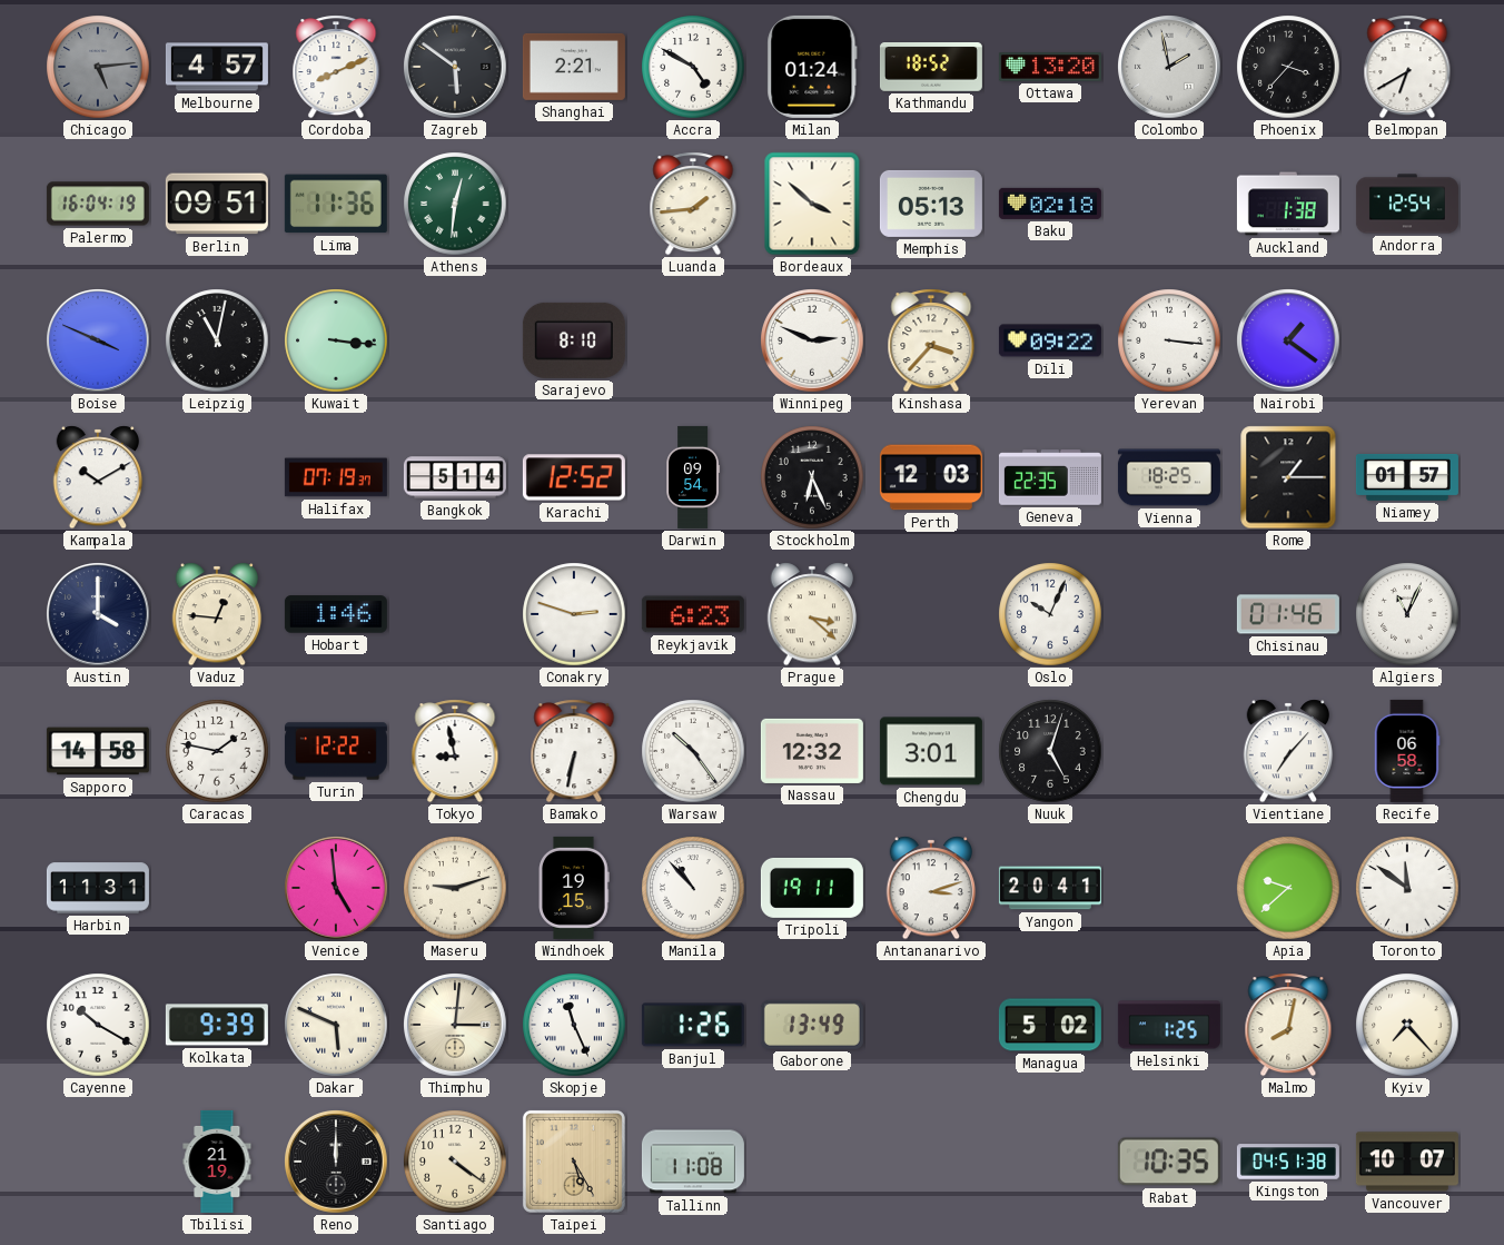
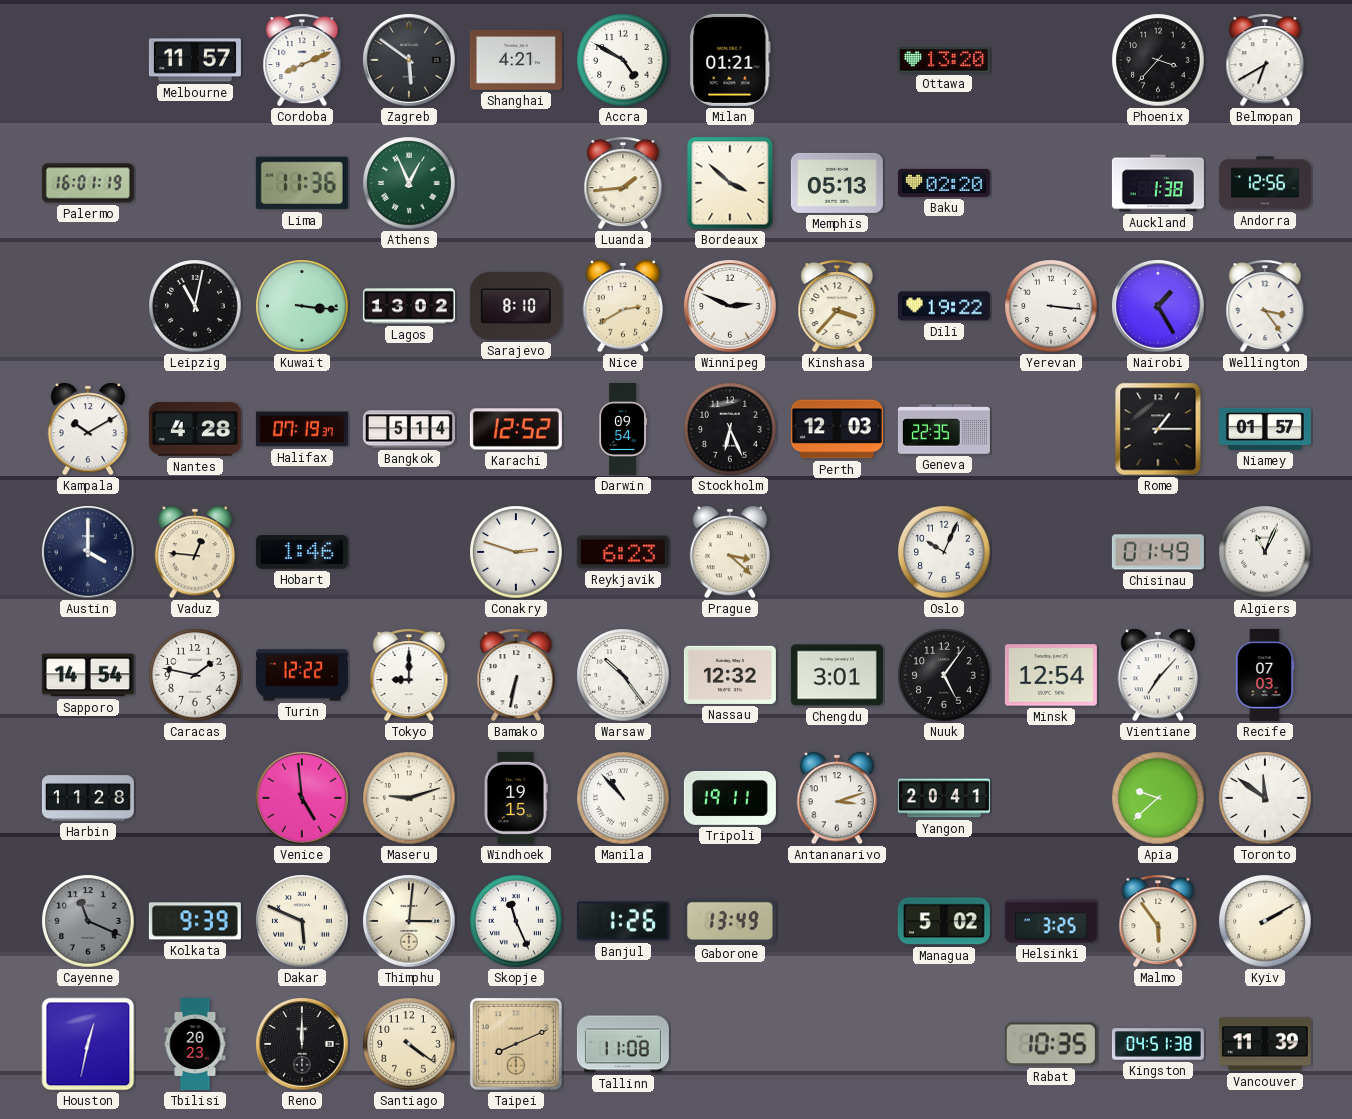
Chicago: 5:14 -> none
Melbourne: 4:57 -> 11:57
Shanghai: 2:21 -> 4:21
Milan: 01:24 -> 01:21
Kathmandu: 18:52 -> none
Colombo: 1:58 -> none
Palermo: 16:04 -> 16:01
Berlin: 09:51 -> none
Athens: 12:31 -> 12:56
Baku: 02:18 -> 02:20
Andorra: 12:54 -> 12:56
Boise: 3:49 -> none
Lagos: none -> 13:02
Nice: none -> 2:40
Dili: 09:22 -> 19:22
Nairobi: 1:21 -> 1:25
Wellington: none -> 3:24
Nantes: none -> 4:28
Vienna: 18:25 -> none
Chisinau: 01:46 -> 01:49
Sapporo: 14:58 -> 14:54
Tokyo: 8:58 -> 9:00
Nuuk: 5:03 -> 5:06
Minsk: none -> 12:54
Recife: 06:58 -> 07:03
Harbin: 11:31 -> 11:28
Cayenne: 10:20 -> 11:19
Cayenne dial: white -> grey
Helsinki: 1:25 -> 3:25
Malmo: 8:02 -> 5:54
Kyiv: 7:23 -> 2:10
Houston: none -> 12:32
Tbilisi: 21:19 -> 20:23
Taipei: 5:25 -> 8:11
Vancouver: 10:07 -> 11:39
